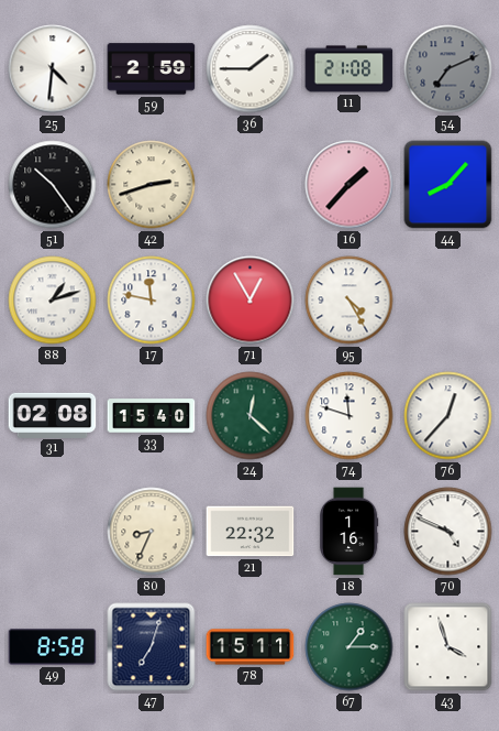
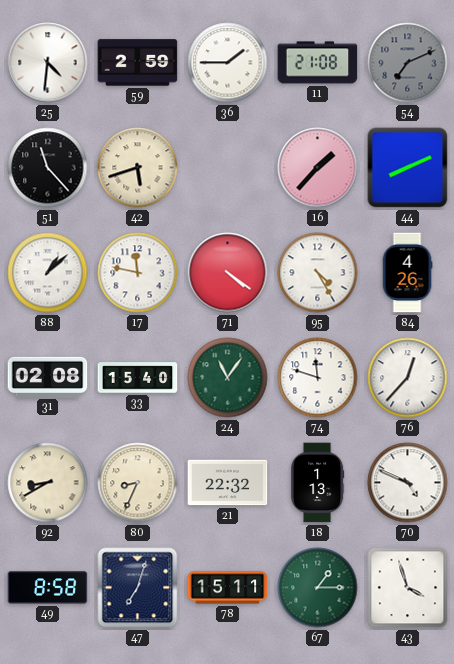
51: 10:24 -> 11:23
42: 2:42 -> 5:42
44: 8:07 -> 8:11
88: 1:12 -> 1:08
71: 12:55 -> 4:21
84: none -> 4:26
24: 12:22 -> 11:06
92: none -> 8:40
18: 1:16 -> 1:13
